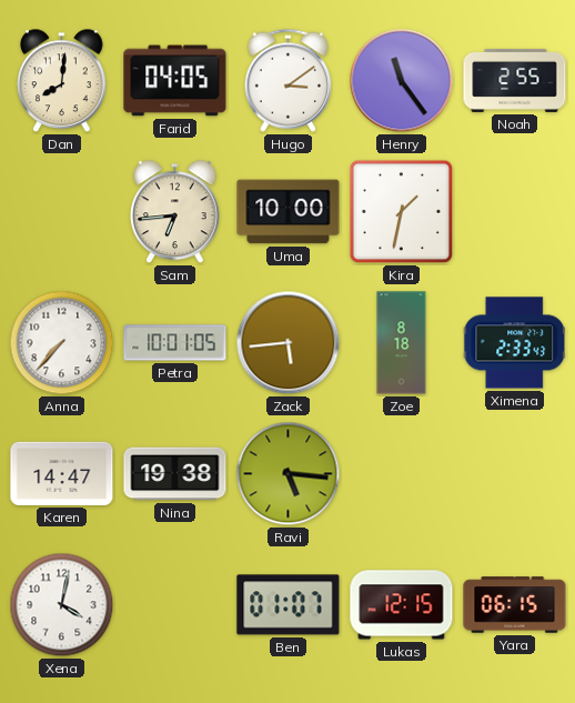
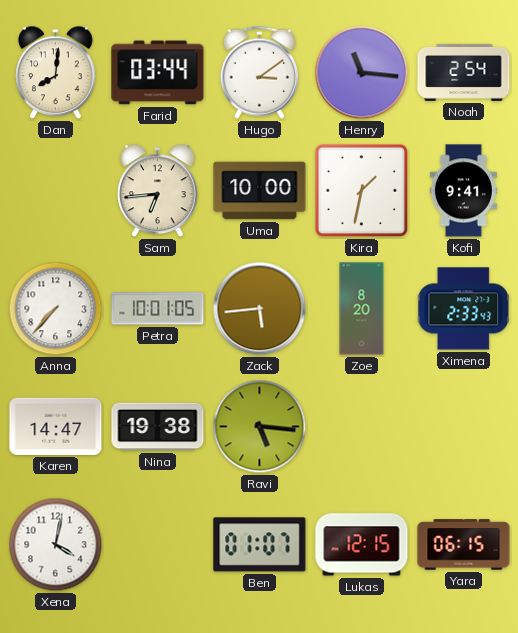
Farid: 04:05 -> 03:44
Henry: 11:24 -> 11:16
Noah: 2:55 -> 2:54
Kofi: none -> 9:41
Zoe: 8:18 -> 8:20
